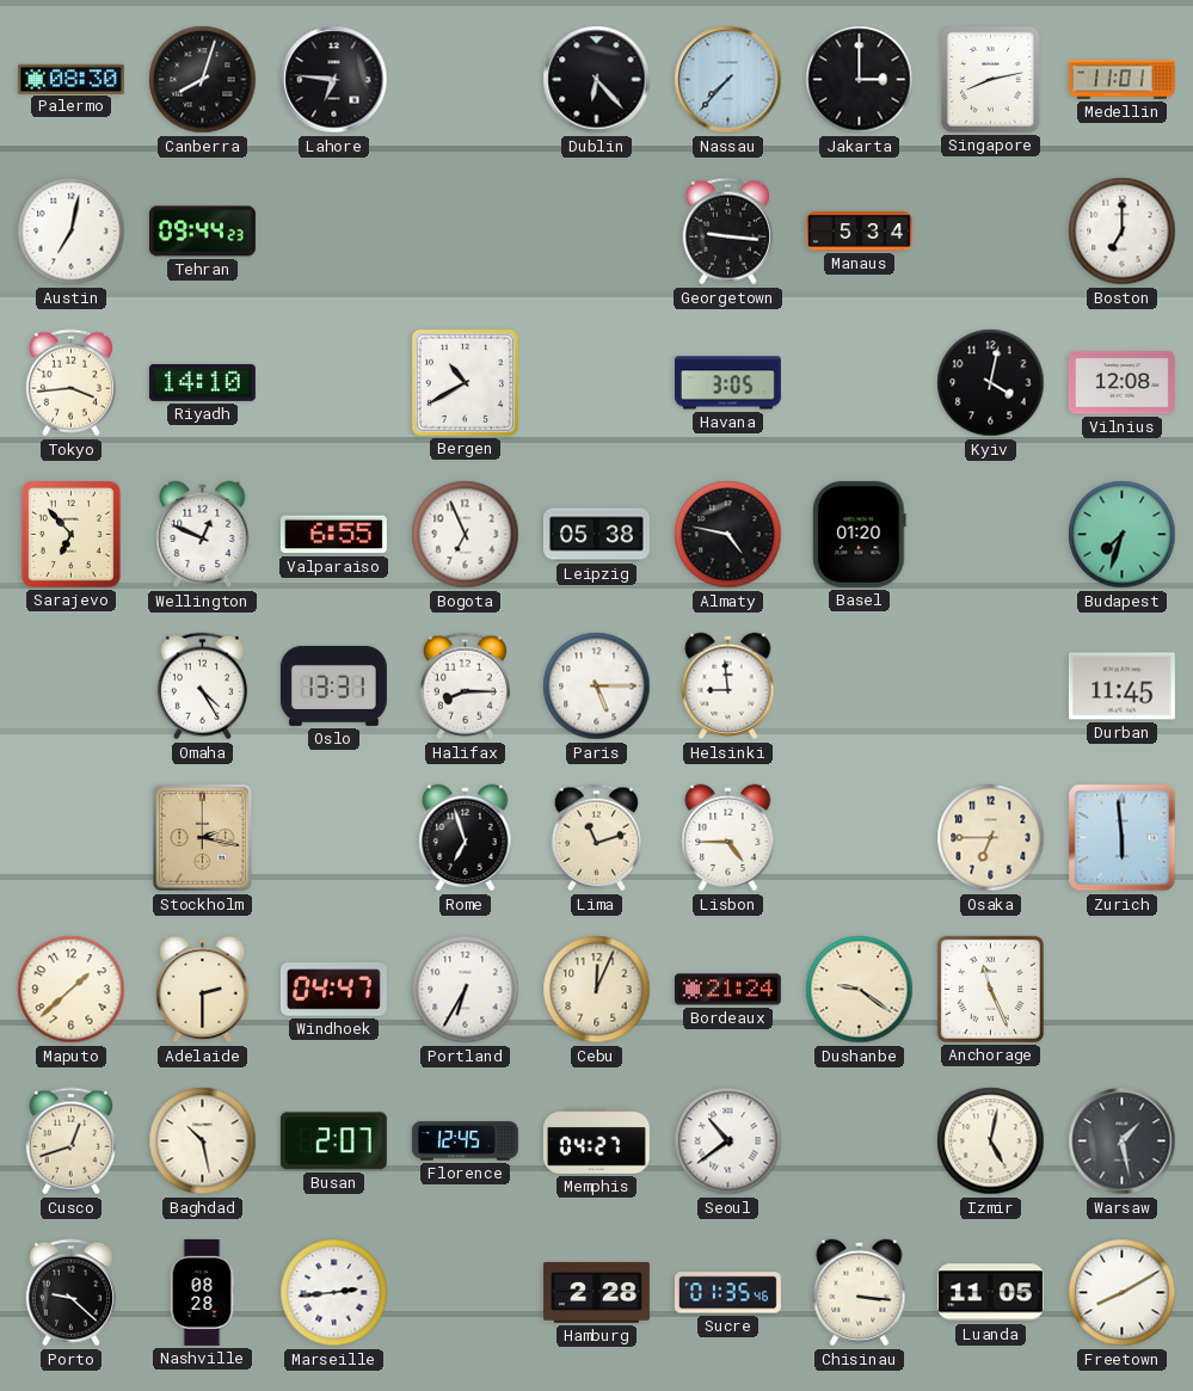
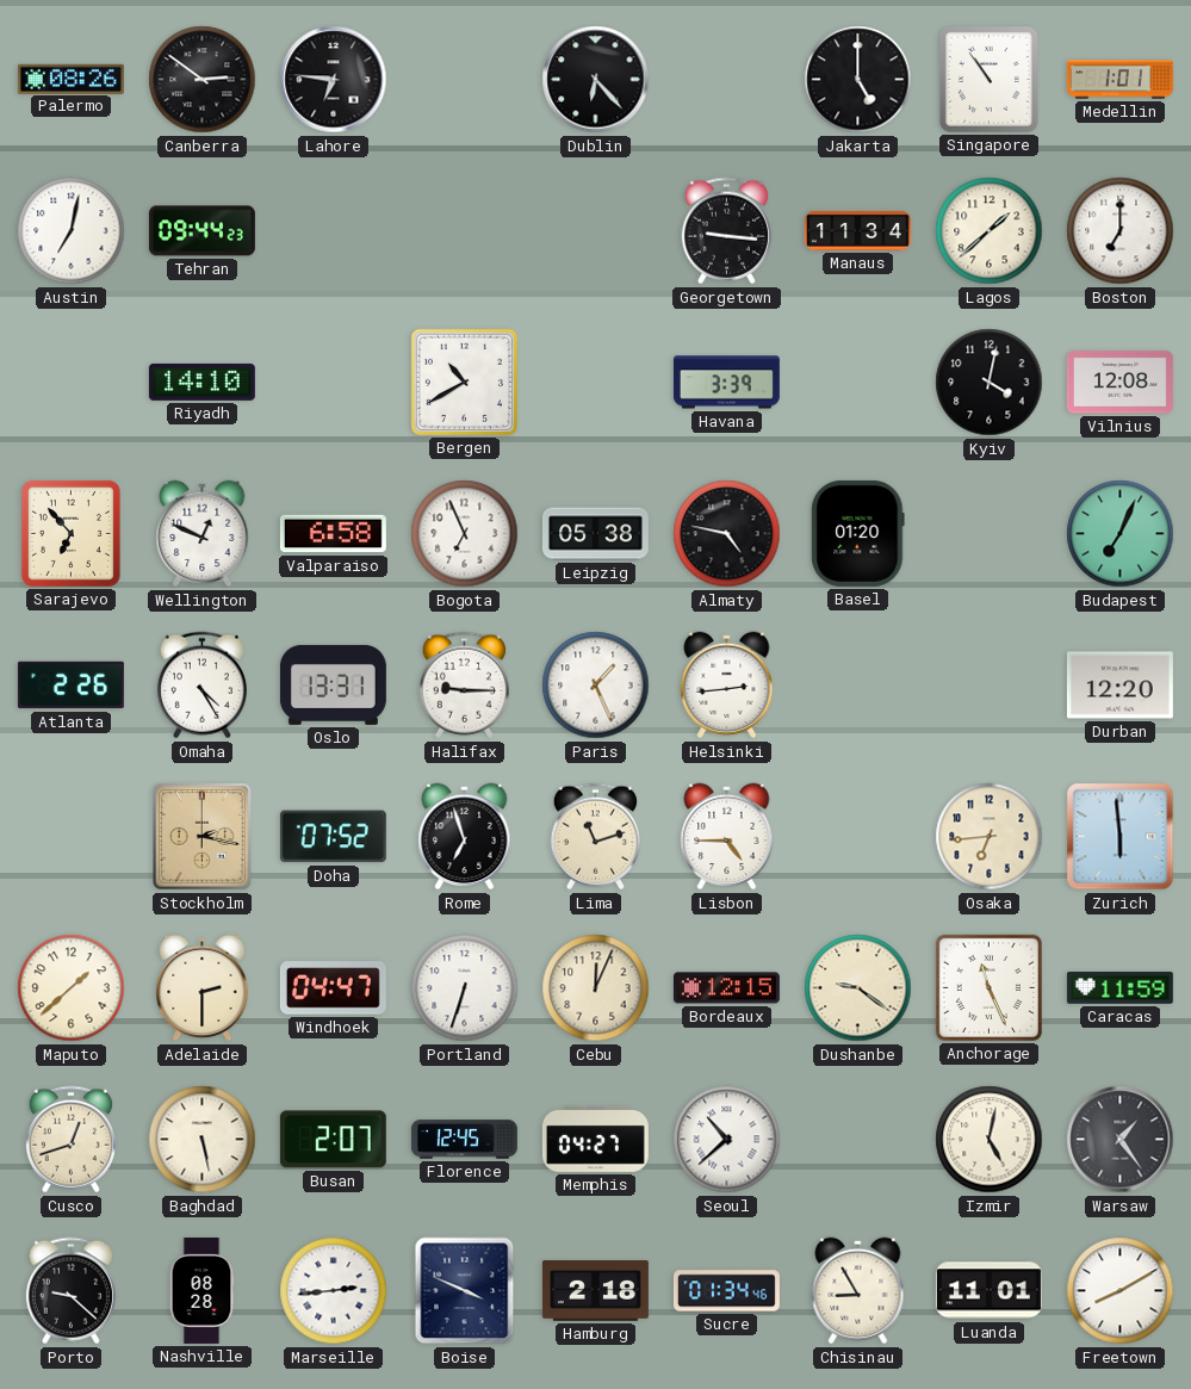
Palermo: 08:30 -> 08:26
Canberra: 8:03 -> 2:51
Nassau: 7:37 -> none
Jakarta: 3:00 -> 5:00
Singapore: 8:13 -> 10:54
Medellin: 11:01 -> 1:01
Manaus: 5:34 -> 11:34
Lagos: none -> 1:38
Tokyo: 3:44 -> none
Havana: 3:05 -> 3:39
Valparaiso: 6:55 -> 6:58
Budapest: 7:33 -> 7:04
Atlanta: none -> 2:26
Halifax: 8:15 -> 9:15
Paris: 5:15 -> 1:26
Helsinki: 8:59 -> 2:44
Durban: 11:45 -> 12:20
Doha: none -> 07:52
Osaka: 6:45 -> 6:44
Portland: 6:35 -> 6:33
Bordeaux: 21:24 -> 12:15
Caracas: none -> 11:59
Baghdad: 10:28 -> 5:28
Seoul: 10:39 -> 10:38
Warsaw: 1:28 -> 1:24
Boise: none -> 3:49
Hamburg: 2:28 -> 2:18
Sucre: 01:35 -> 01:34
Chisinau: 3:16 -> 8:55
Luanda: 11:05 -> 11:01
